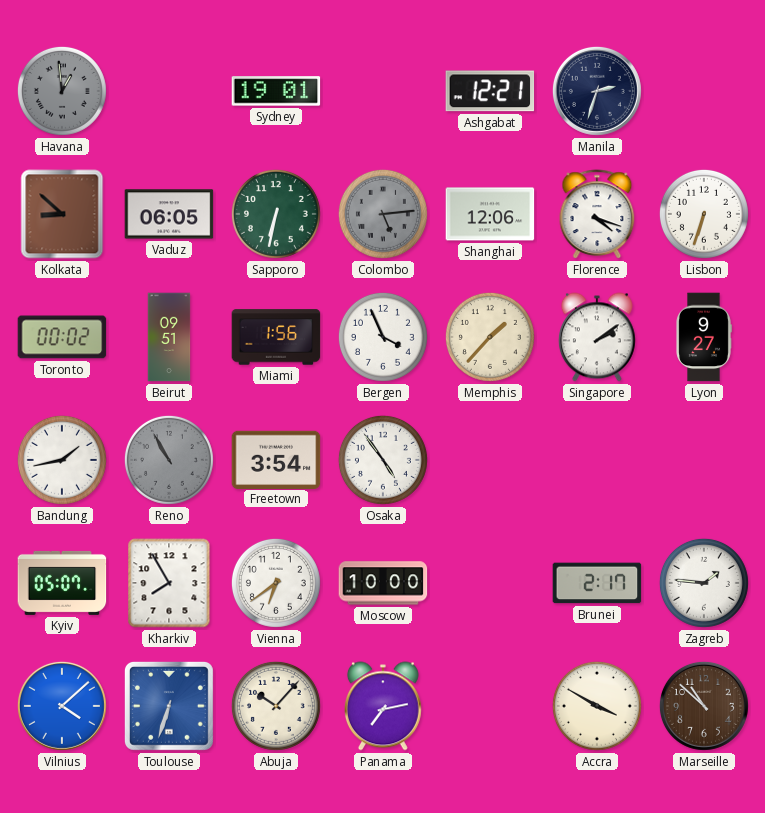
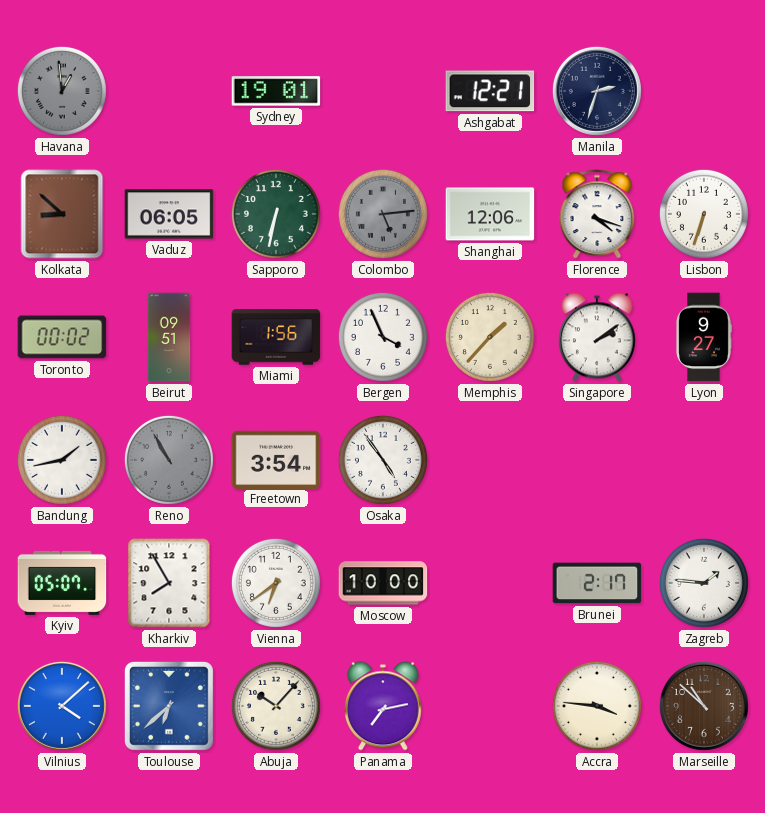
Toulouse: 6:33 -> 6:38
Accra: 3:50 -> 3:46
